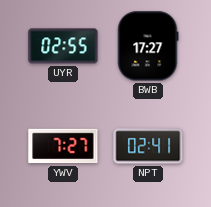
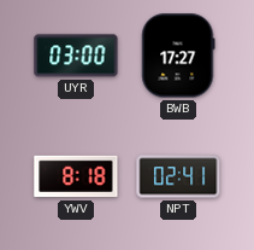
UYR: 02:55 -> 03:00
YWV: 7:27 -> 8:18
